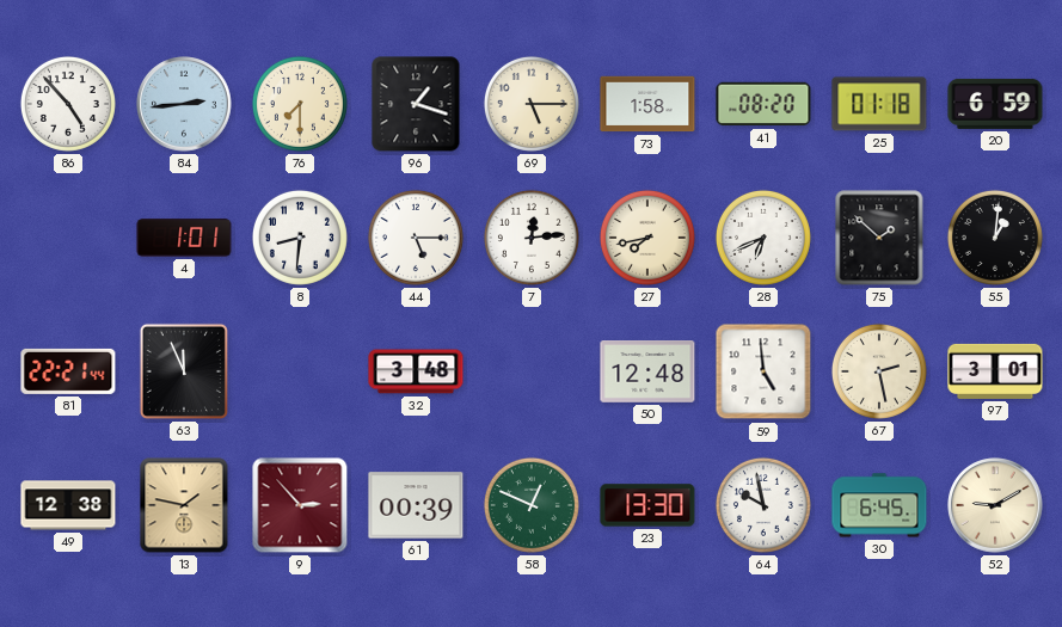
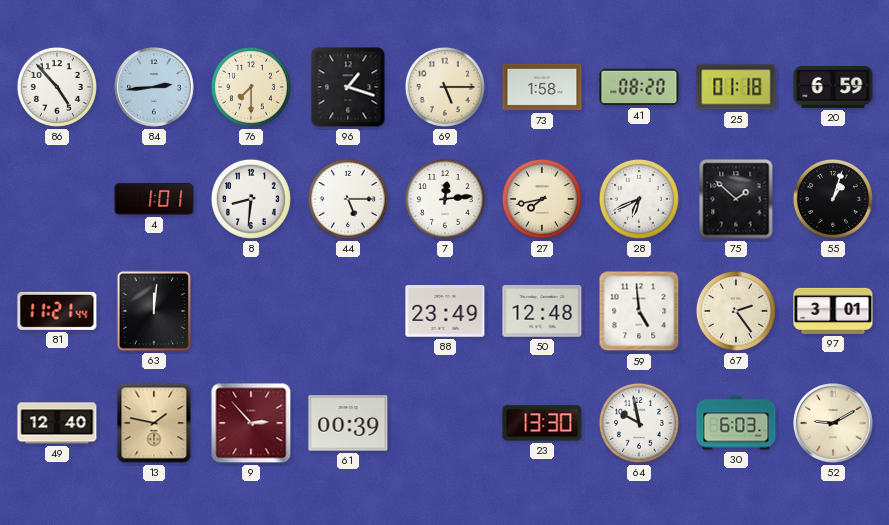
55: 1:01 -> 1:03
81: 22:21 -> 11:21
63: 11:56 -> 12:01
32: 3:48 -> none
88: none -> 23:49
67: 2:28 -> 2:24
49: 12:38 -> 12:40
58: 12:49 -> none
30: 6:45 -> 6:03
